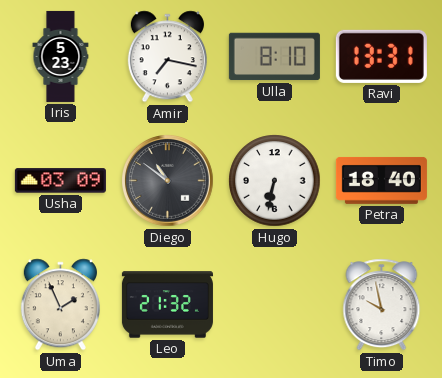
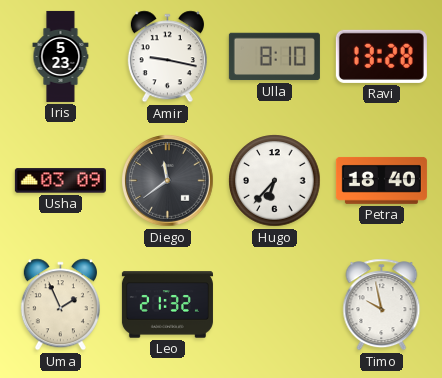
Amir: 7:17 -> 9:17
Ravi: 13:31 -> 13:28
Diego: 10:51 -> 11:39
Hugo: 6:32 -> 6:37
